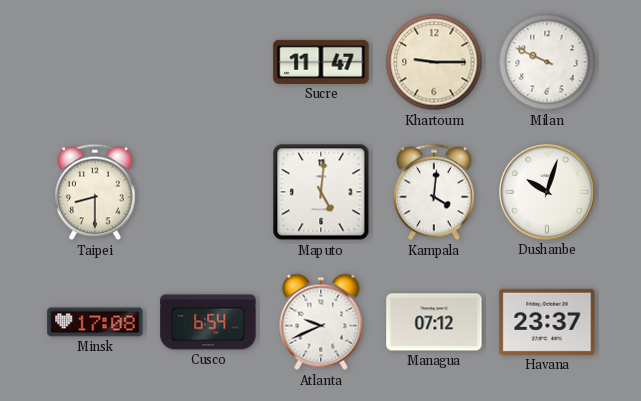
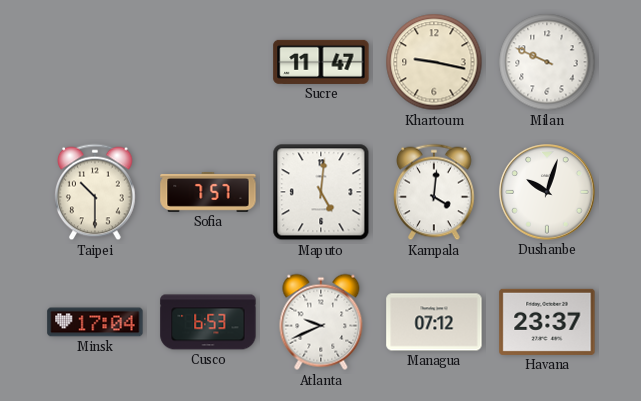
Khartoum: 9:15 -> 9:17
Taipei: 8:30 -> 10:30
Sofia: none -> 7:57
Minsk: 17:08 -> 17:04
Cusco: 6:54 -> 6:53
